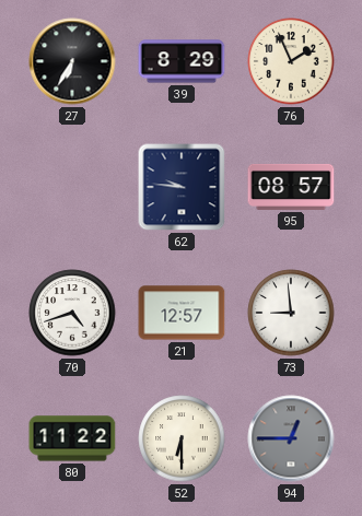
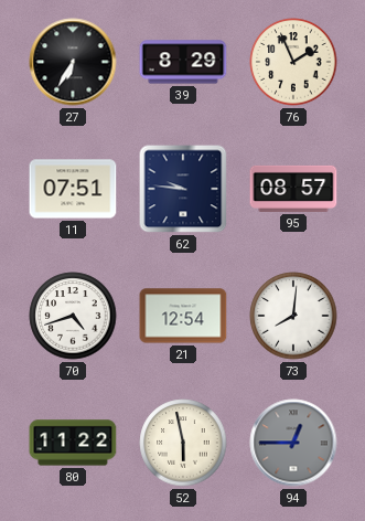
11: none -> 07:51
21: 12:57 -> 12:54
73: 8:59 -> 8:01
52: 6:30 -> 5:58
